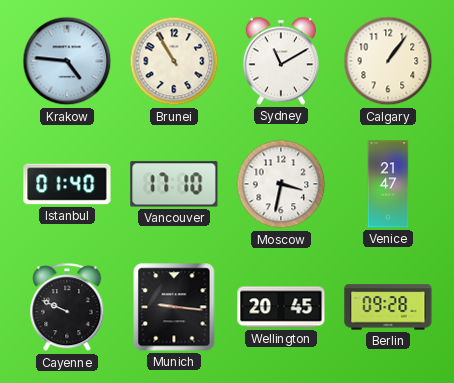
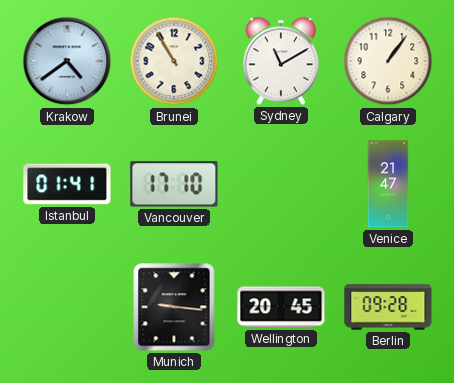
Krakow: 4:46 -> 4:39
Istanbul: 01:40 -> 01:41
Moscow: 3:32 -> none
Cayenne: 9:49 -> none
